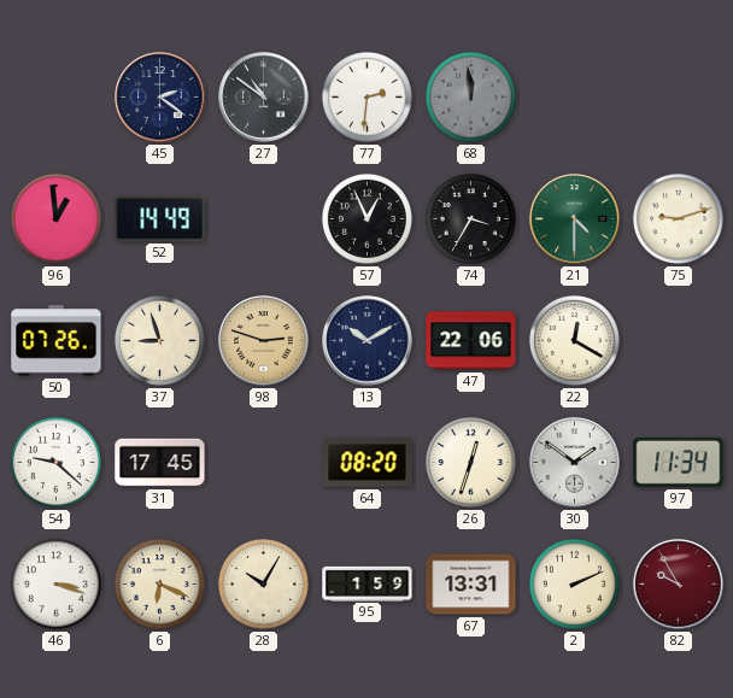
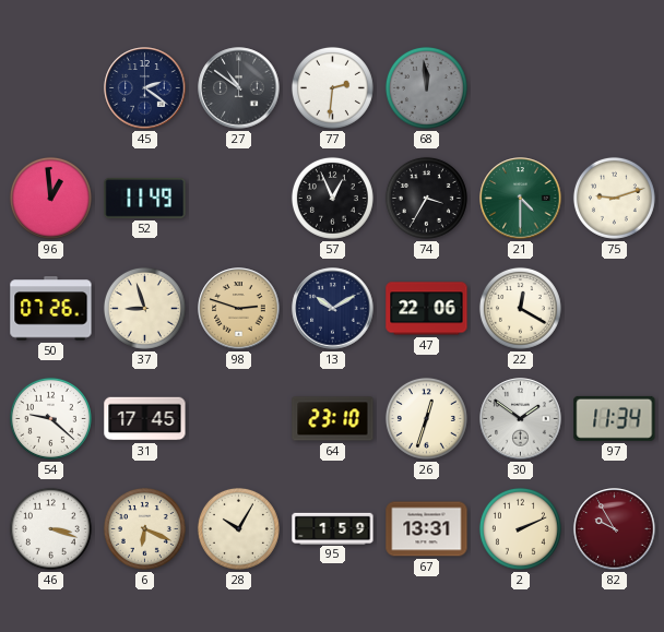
52: 14:49 -> 11:49
64: 08:20 -> 23:10
